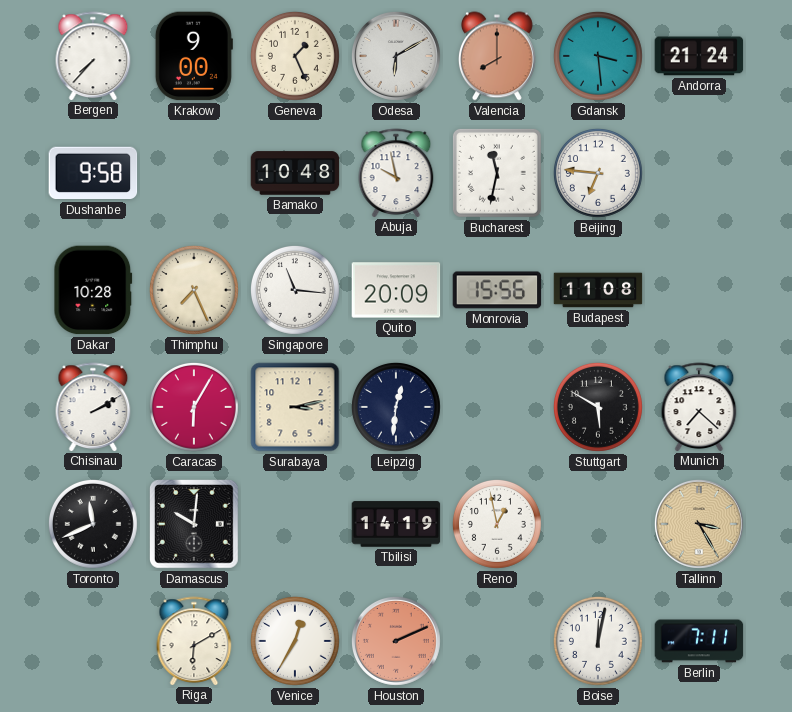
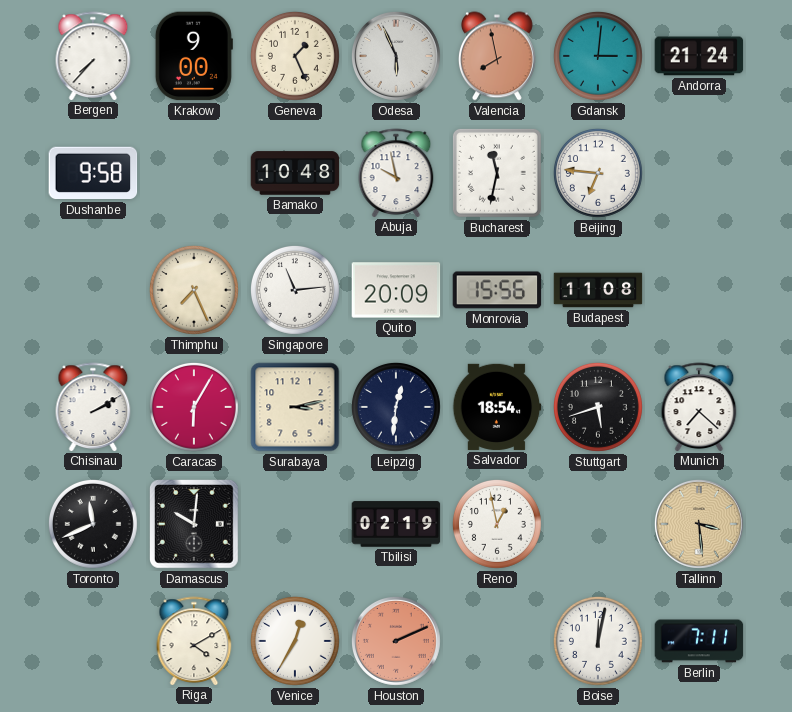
Odesa: 6:10 -> 5:56
Valencia: 8:00 -> 7:58
Gdansk: 3:29 -> 3:01
Dakar: 10:28 -> none
Singapore: 11:16 -> 11:14
Salvador: none -> 18:54
Stuttgart: 5:50 -> 5:42
Tbilisi: 14:19 -> 02:19
Tallinn: 3:25 -> 3:29
Riga: 6:10 -> 4:10
